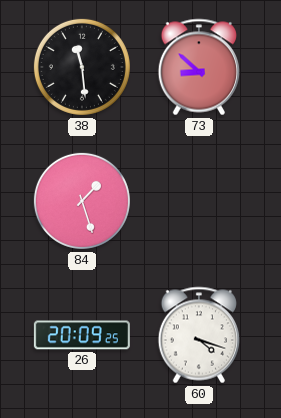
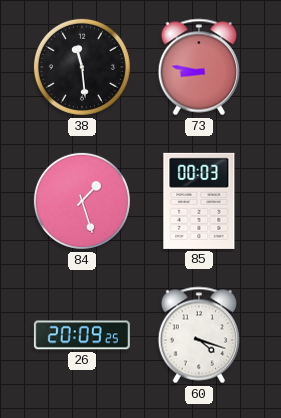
73: 8:52 -> 8:47
85: none -> 00:03
